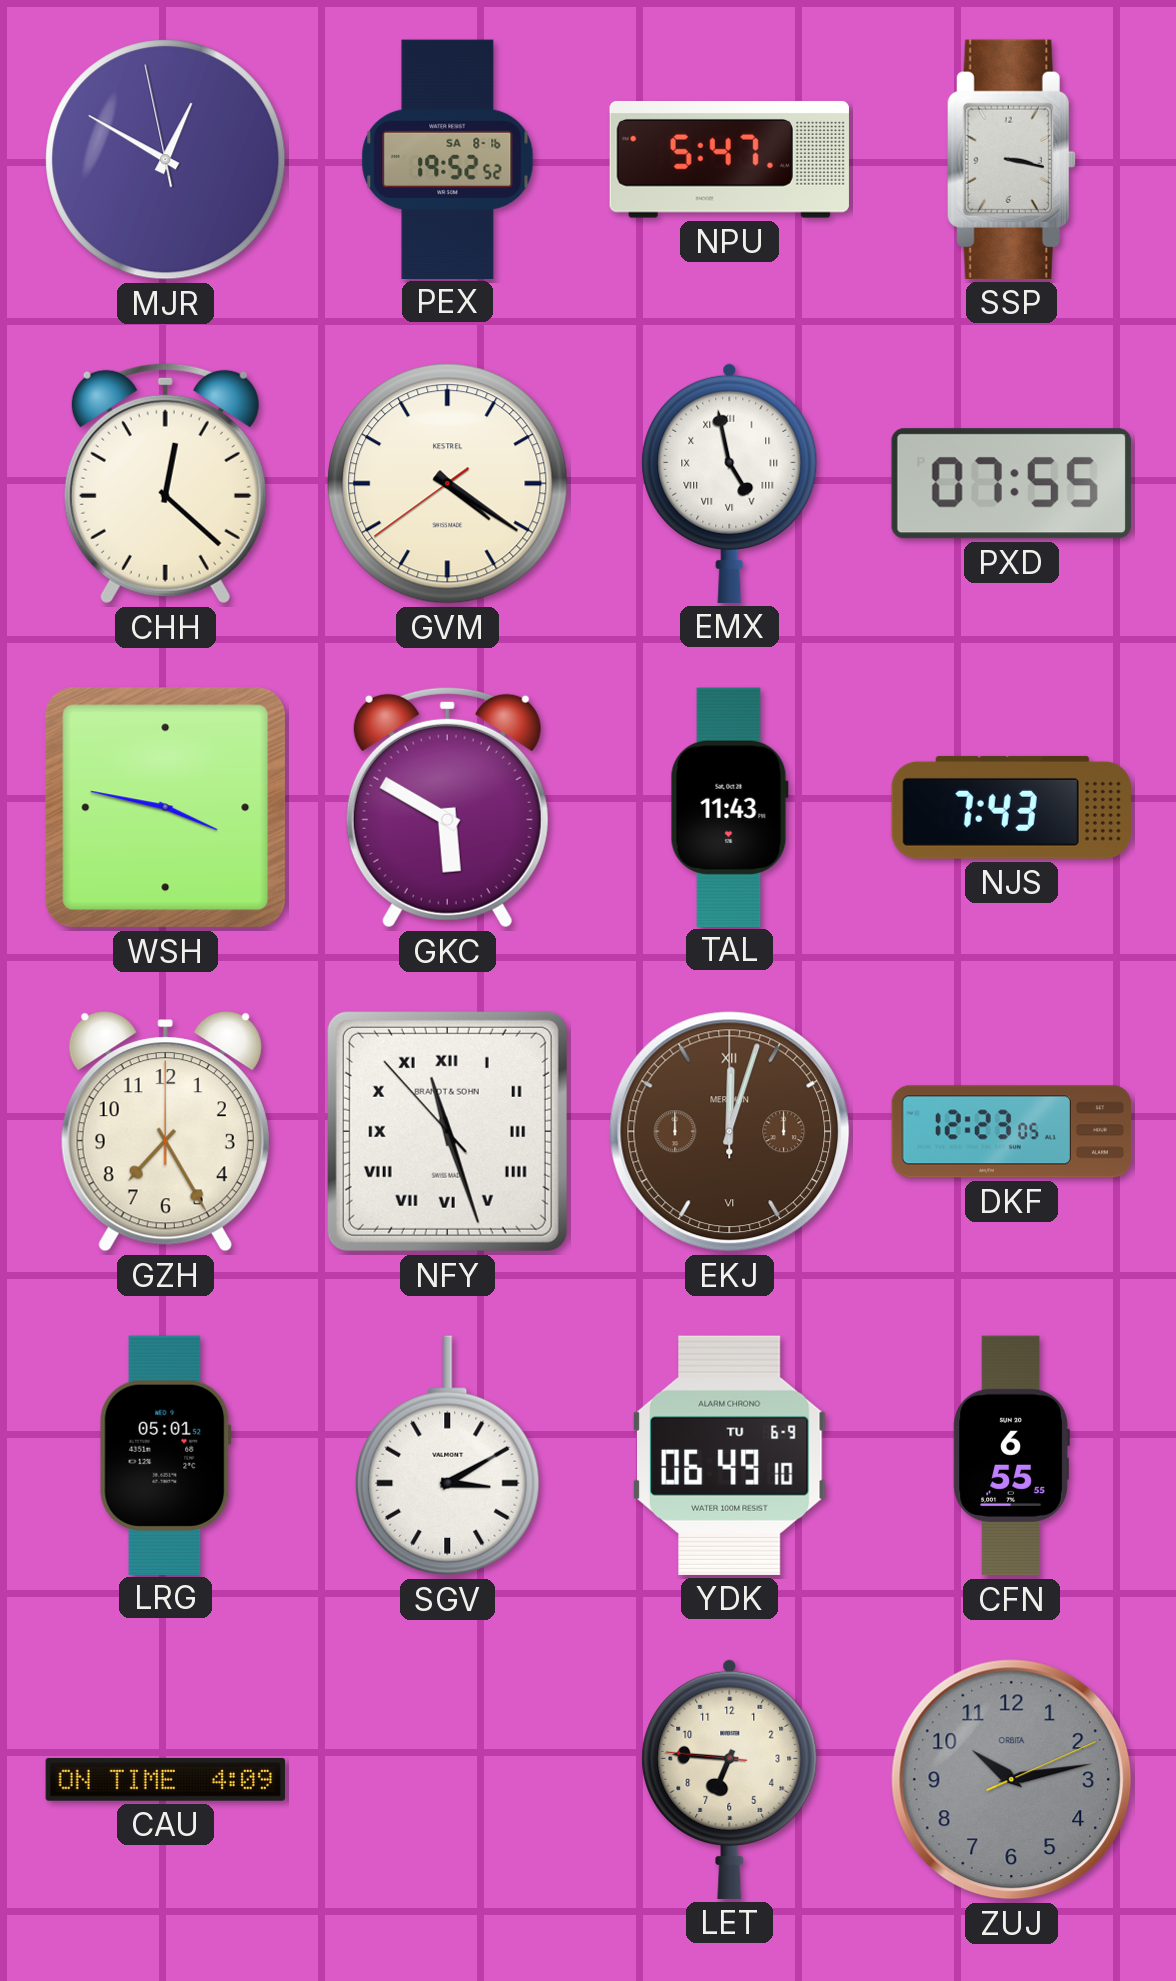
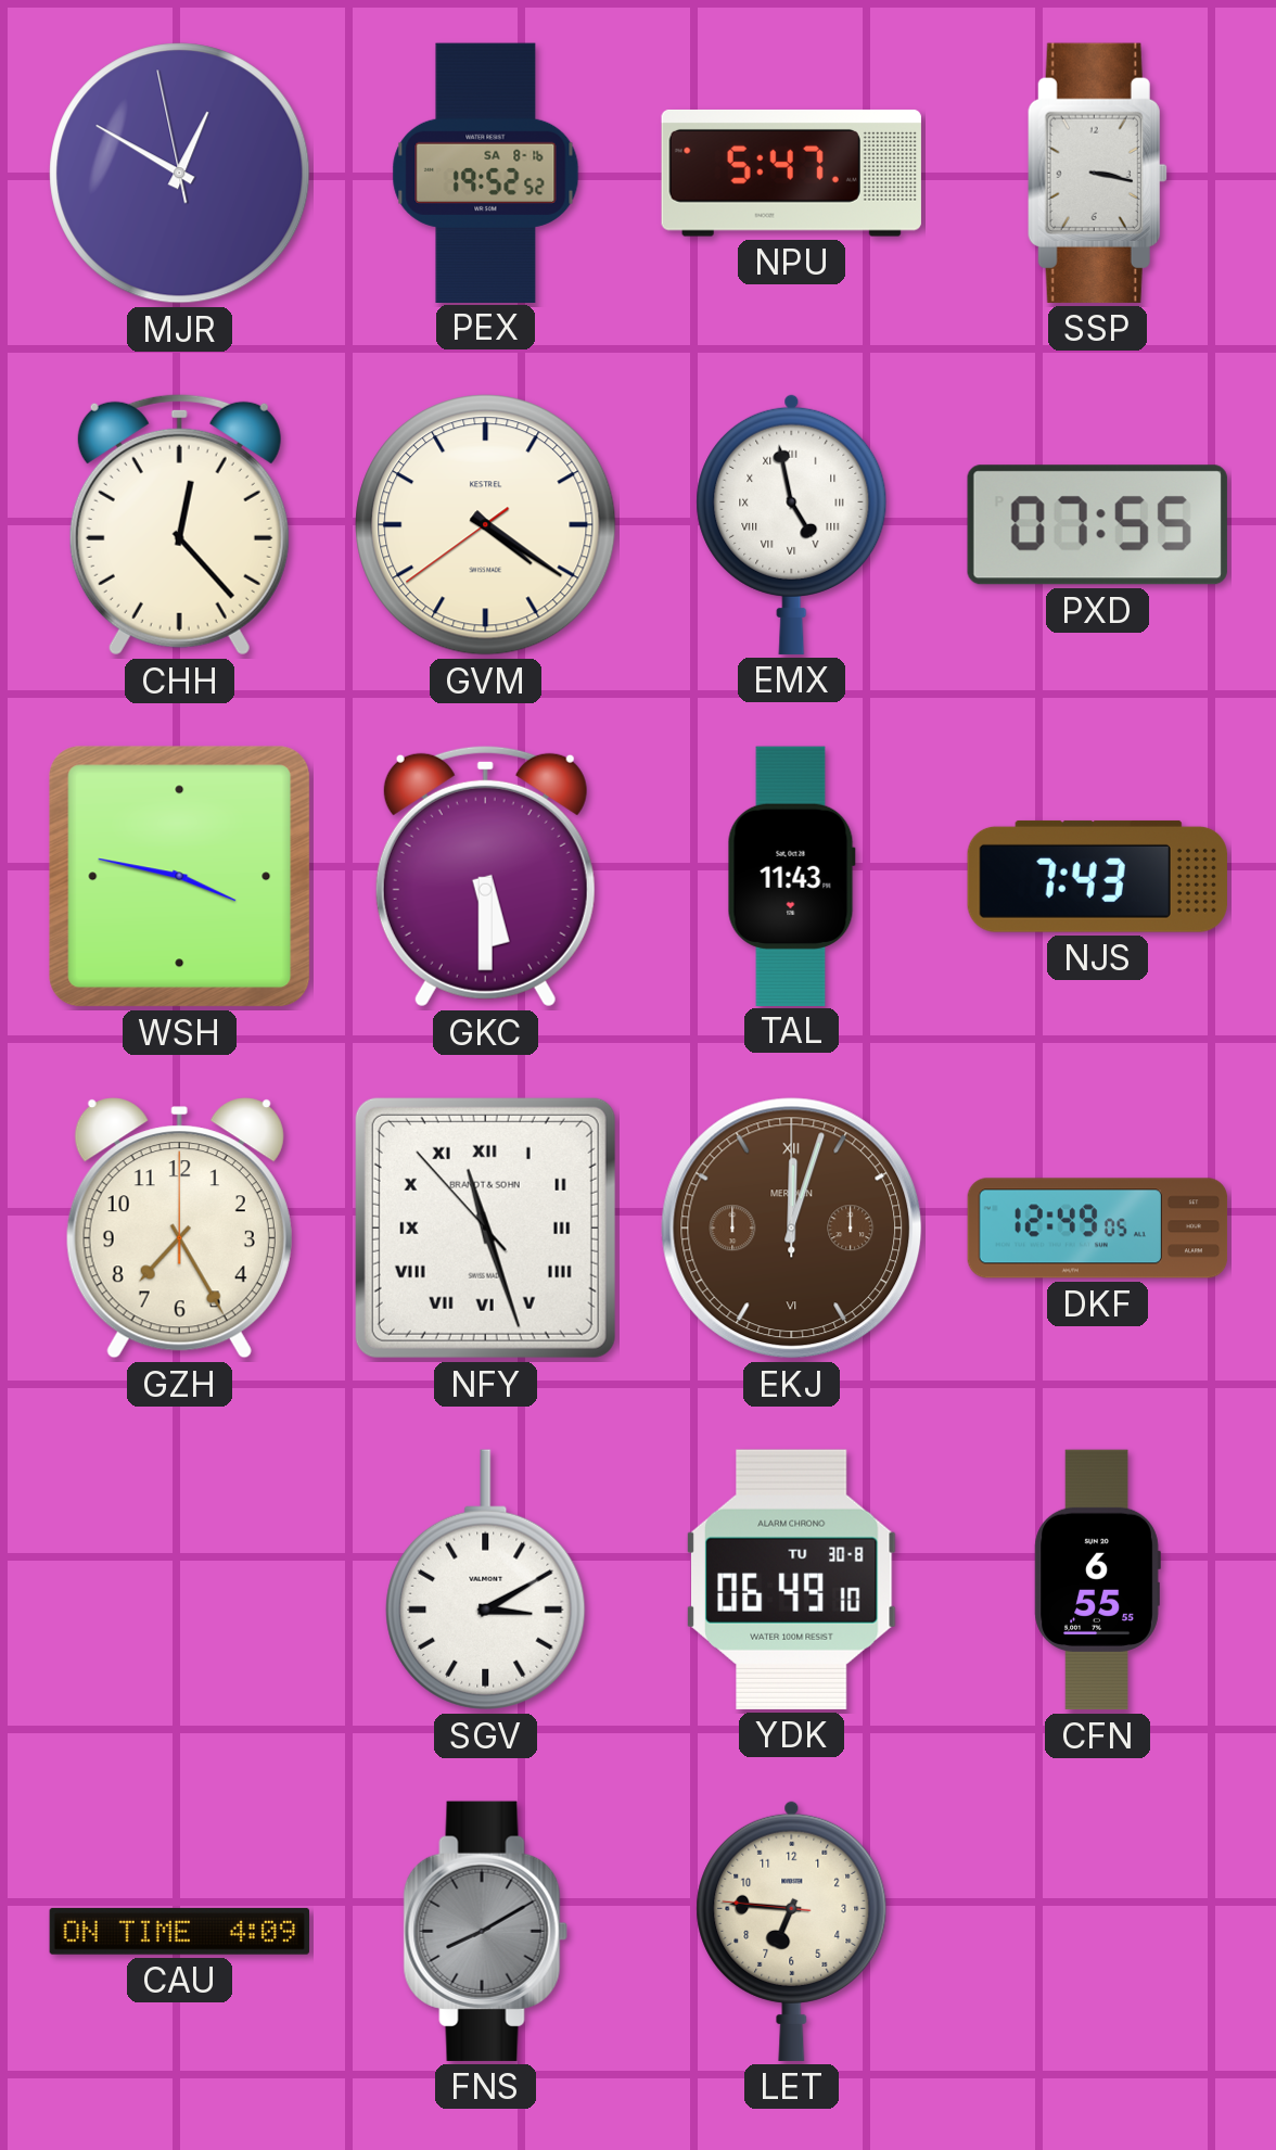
CHH: 12:22 -> 12:23
GKC: 5:50 -> 5:30
DKF: 12:23 -> 12:49
LRG: 05:01 -> none
YDK date: TU 6-9 -> TU 30-8
FNS: none -> 8:10
ZUJ: 10:13 -> none
